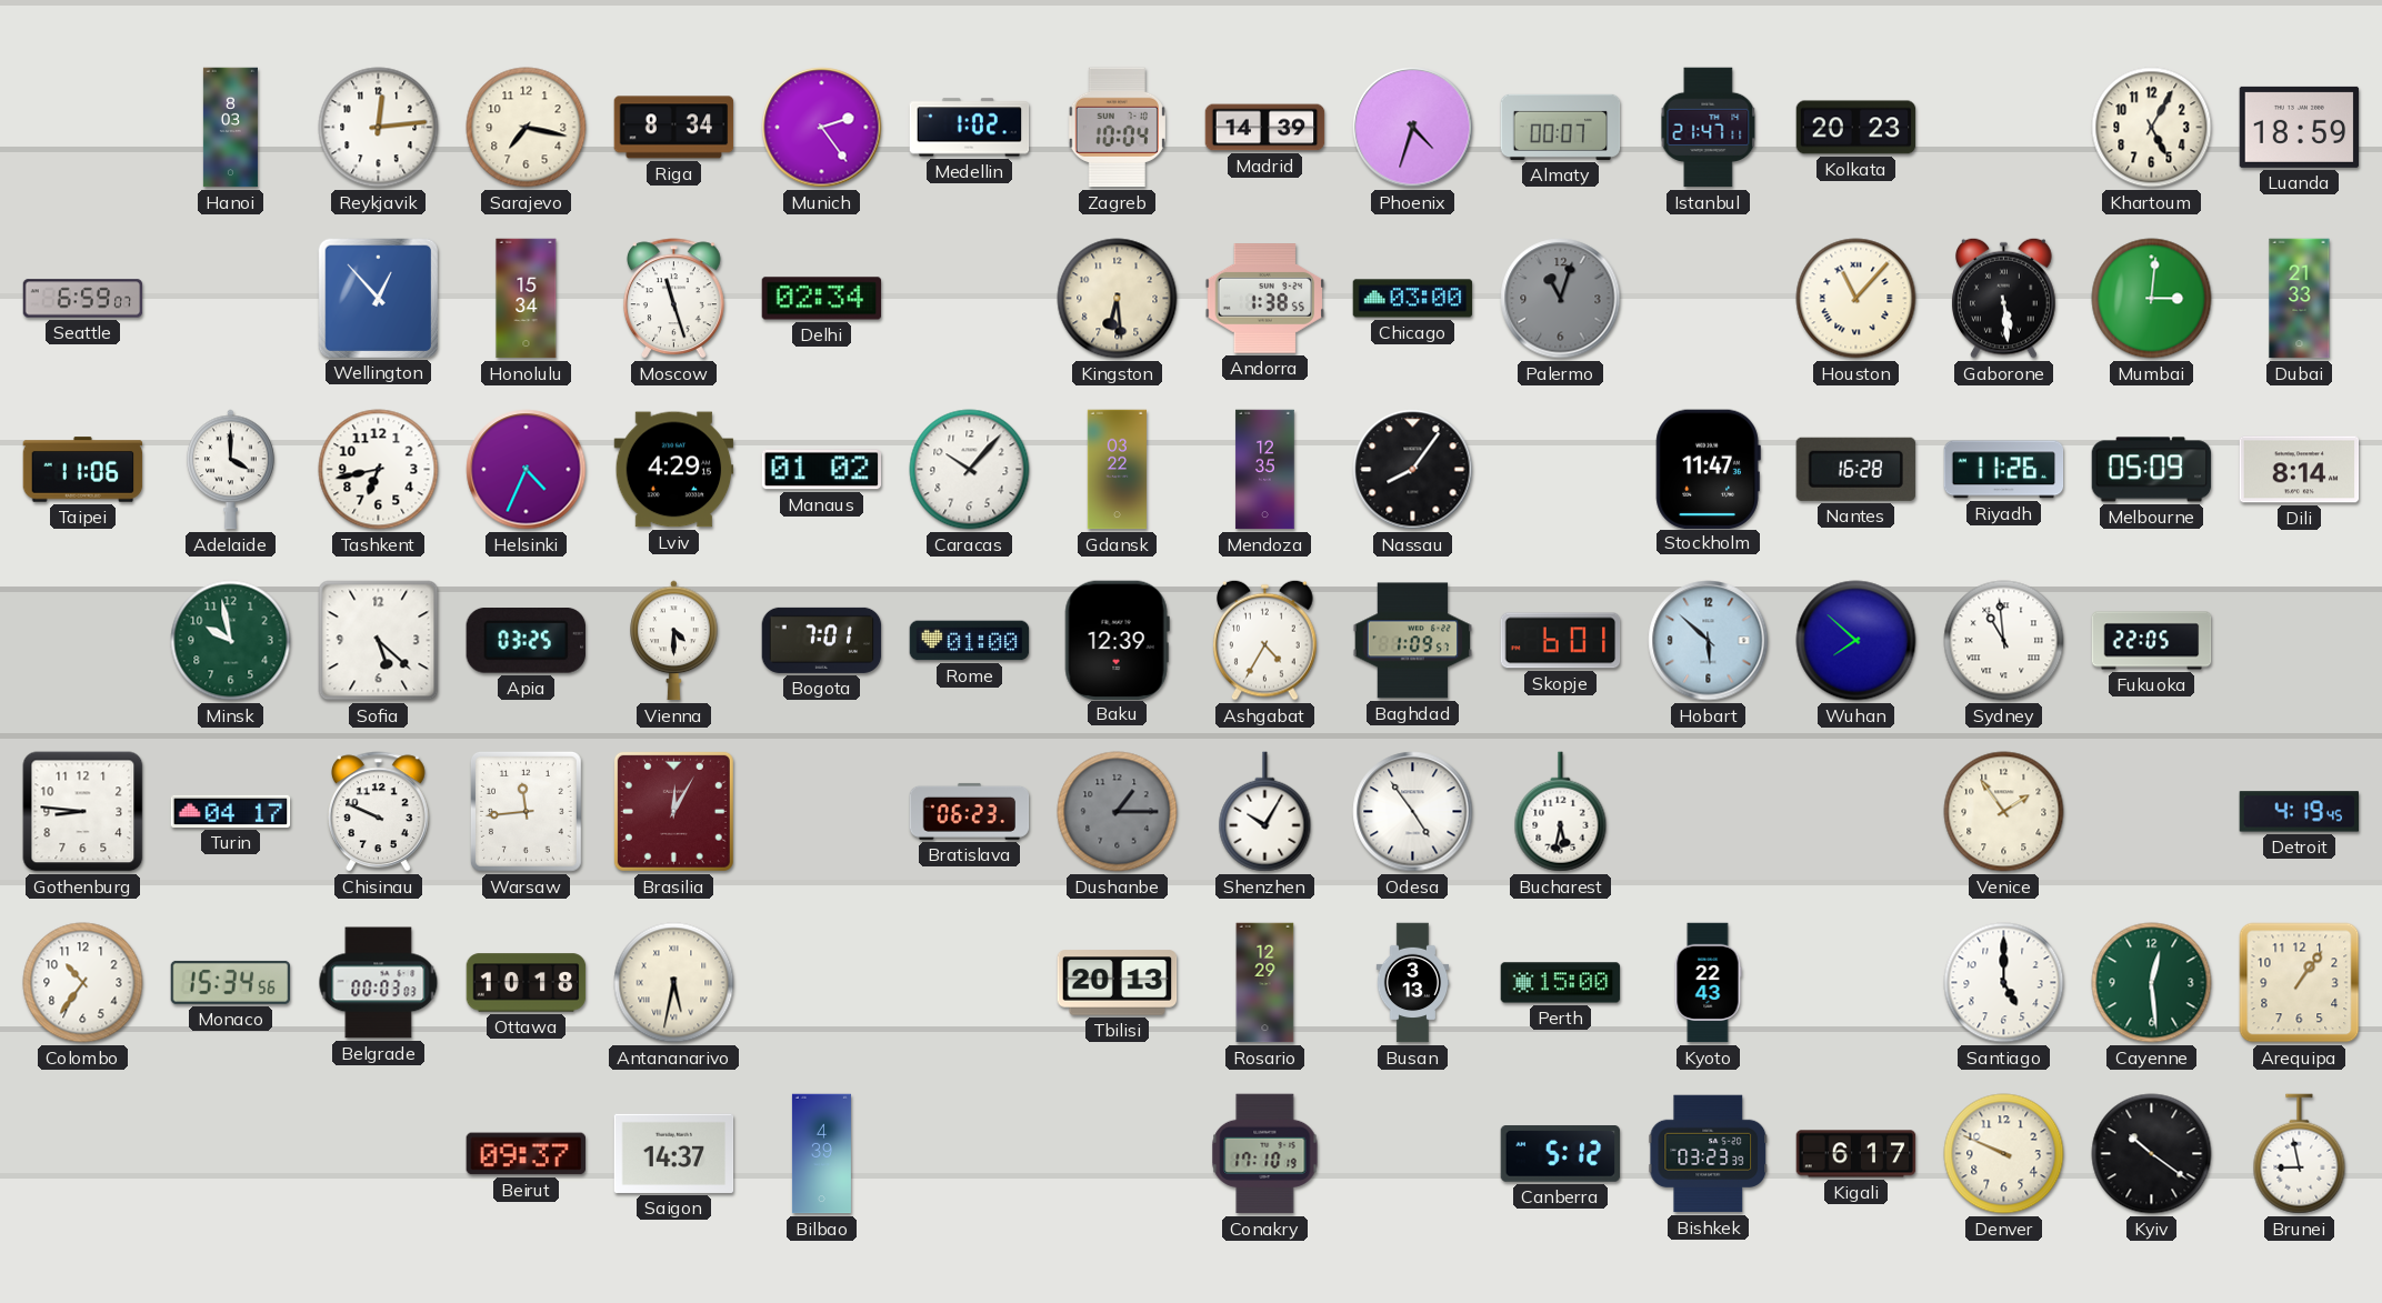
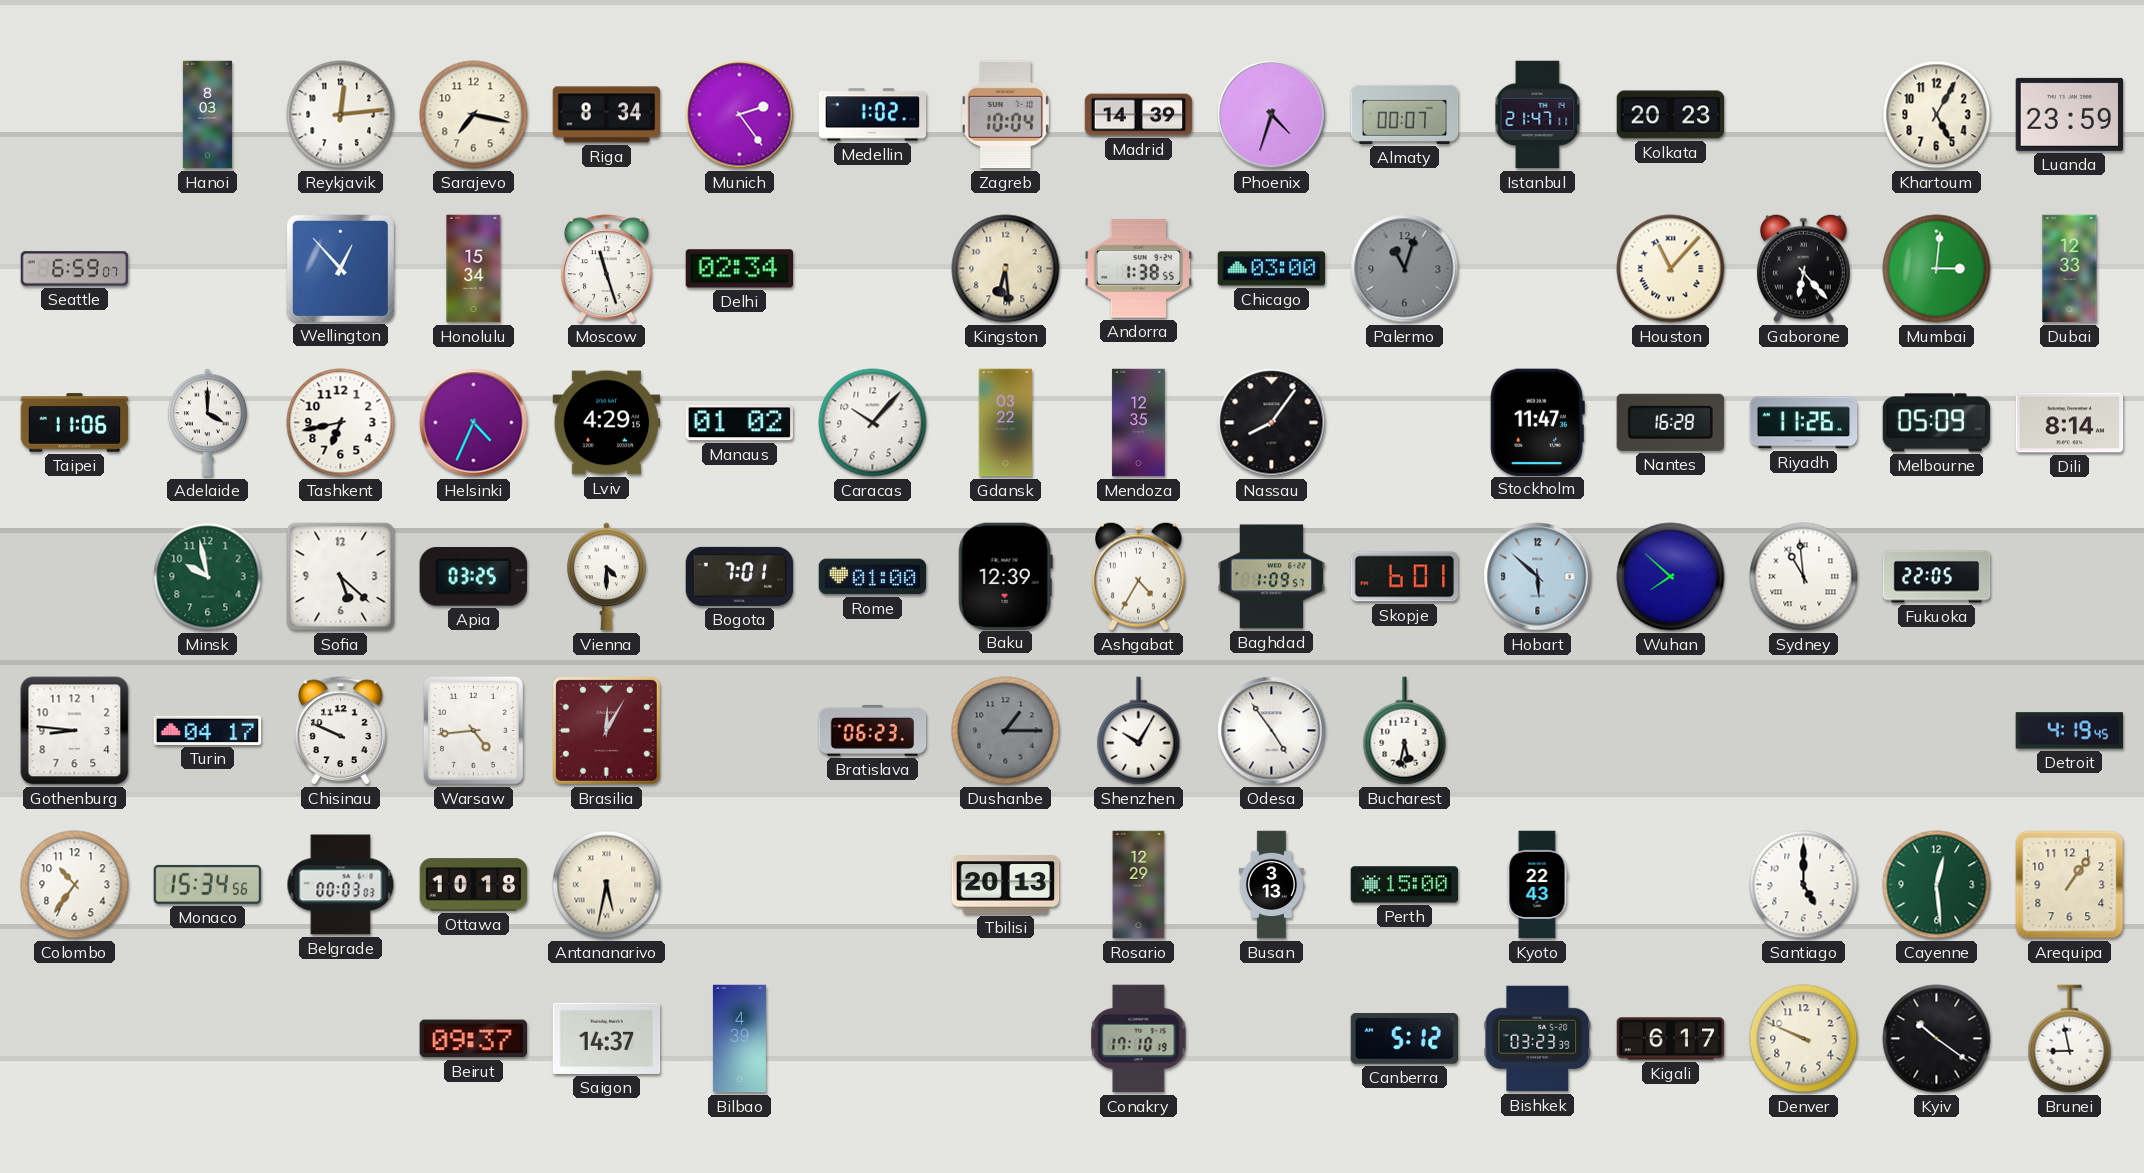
Luanda: 18:59 -> 23:59
Gaborone: 5:29 -> 6:23
Dubai: 21:33 -> 12:33
Warsaw: 11:44 -> 4:44
Venice: 1:54 -> none
